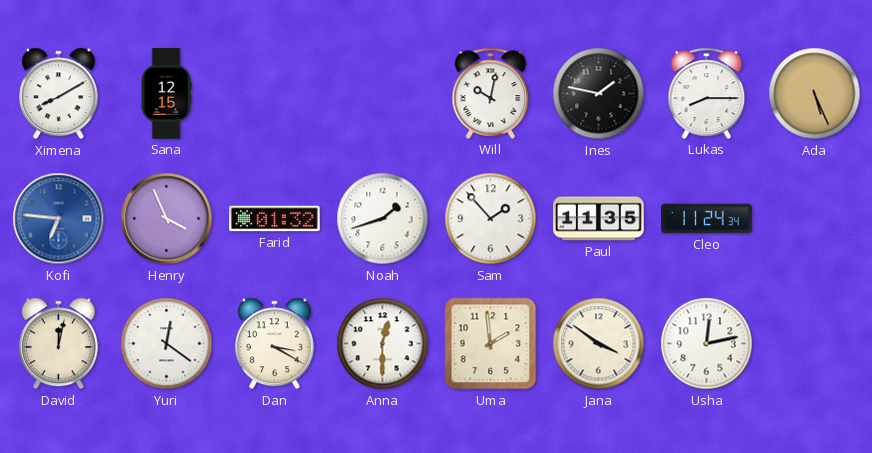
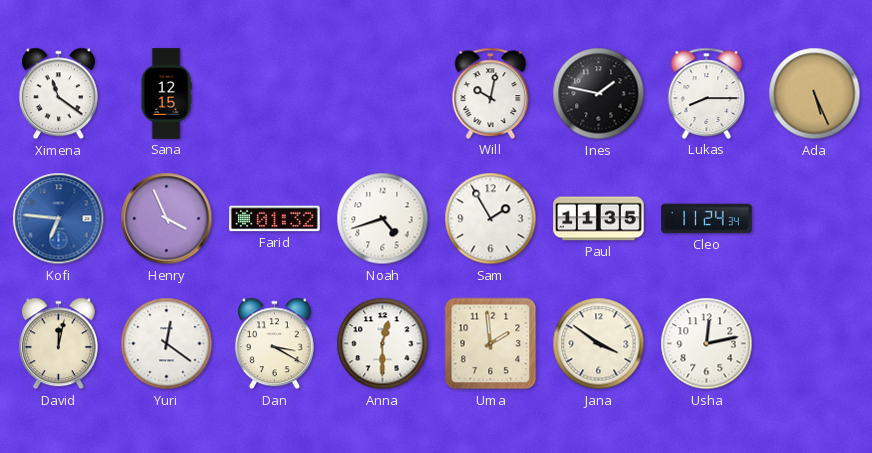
Ximena: 8:10 -> 11:21
Noah: 1:42 -> 4:42
Sam: 1:53 -> 1:55
